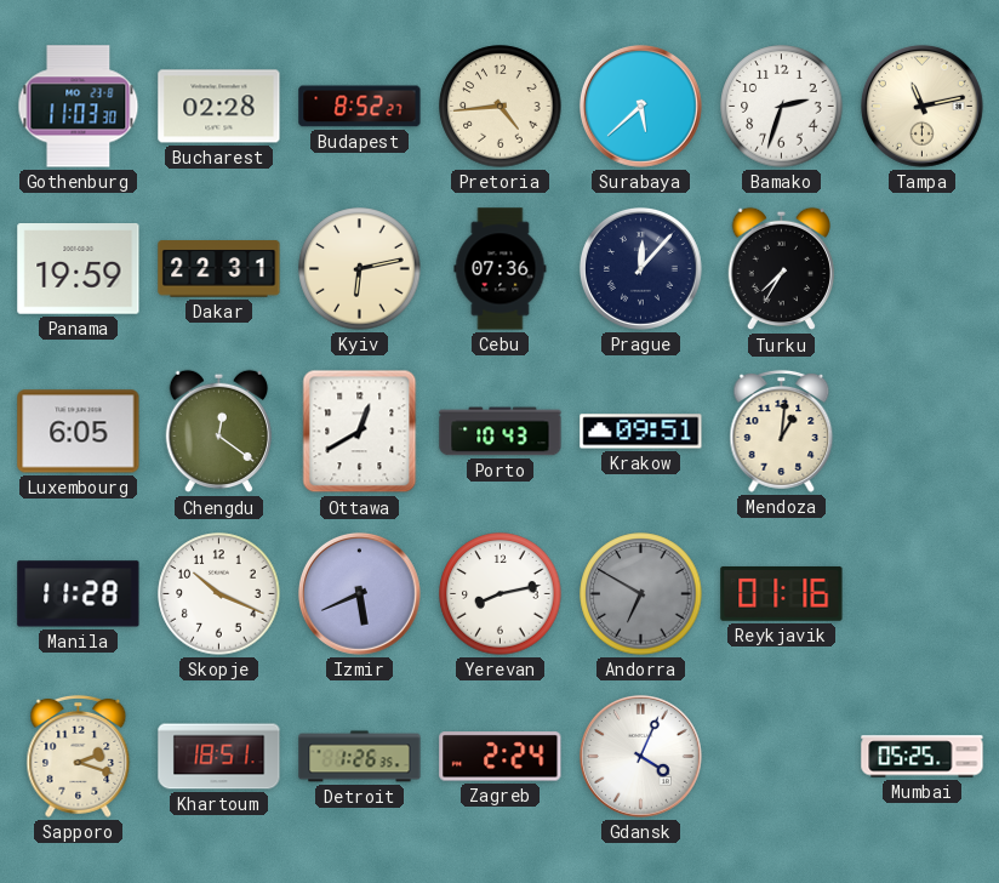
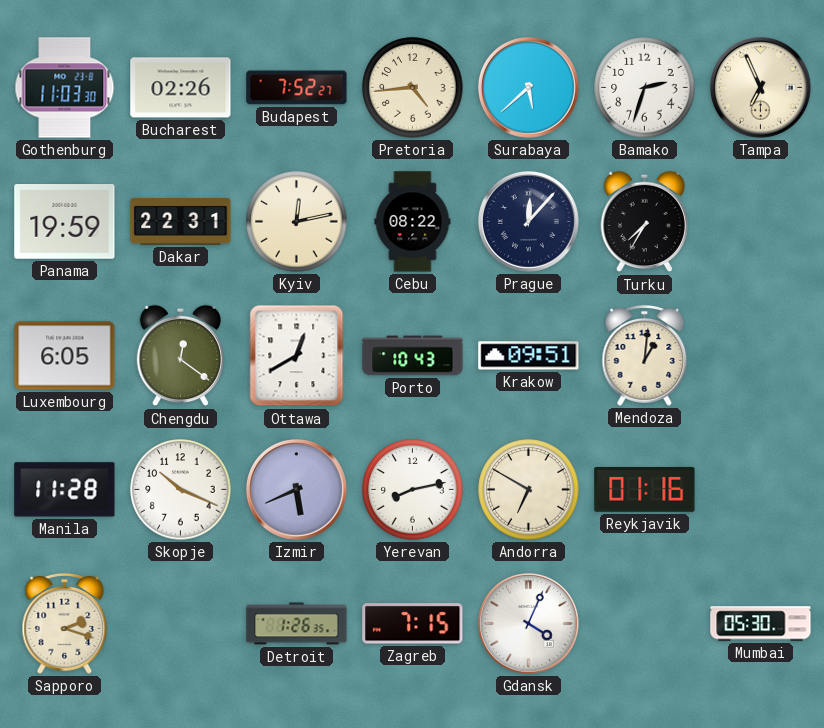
Bucharest: 02:28 -> 02:26
Budapest: 8:52 -> 7:52
Tampa: 11:13 -> 6:56
Kyiv: 6:13 -> 12:13
Cebu: 07:36 -> 08:22
Andorra dial: grey -> cream
Khartoum: 18:51 -> none
Zagreb: 2:24 -> 7:15
Mumbai: 05:25 -> 05:30
